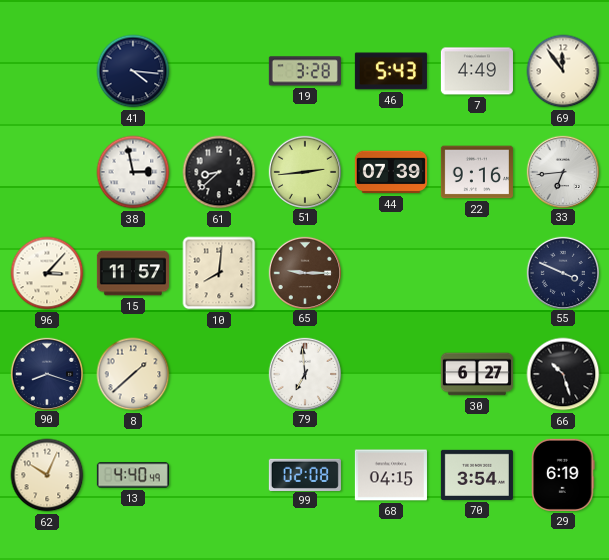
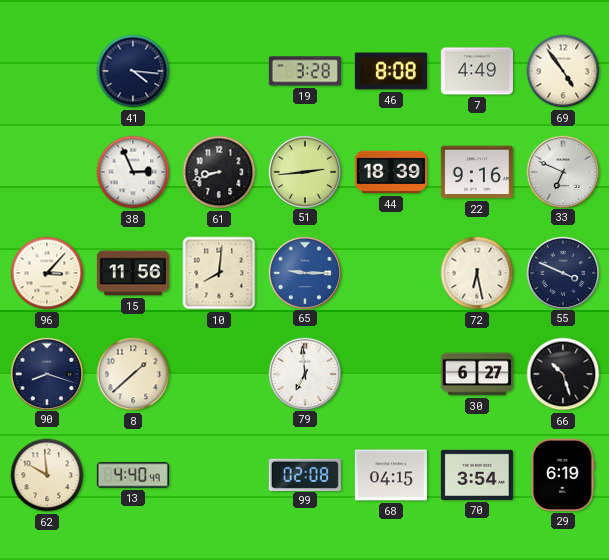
46: 5:43 -> 8:08
69: 11:54 -> 4:54
38: 2:58 -> 2:56
61: 8:38 -> 8:42
44: 07:39 -> 18:39
33: 6:44 -> 6:49
15: 11:57 -> 11:56
65 dial: brown -> blue
72: none -> 6:28
62: 10:04 -> 9:59
